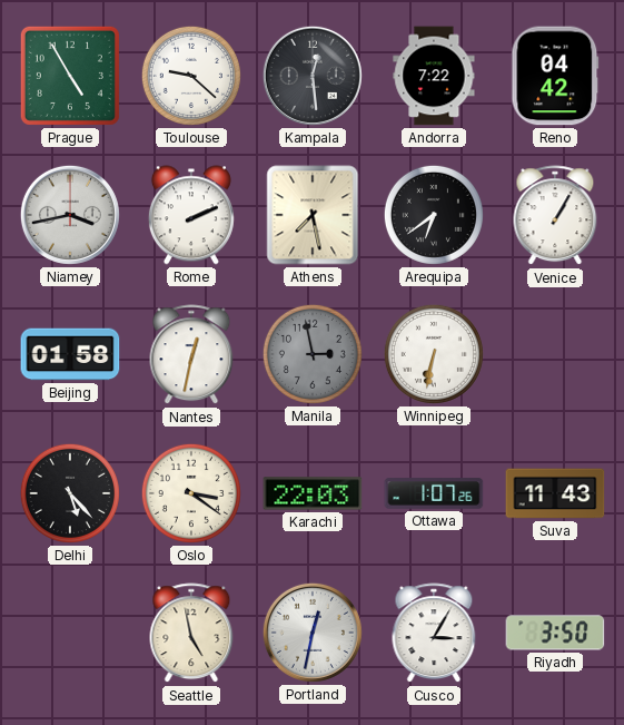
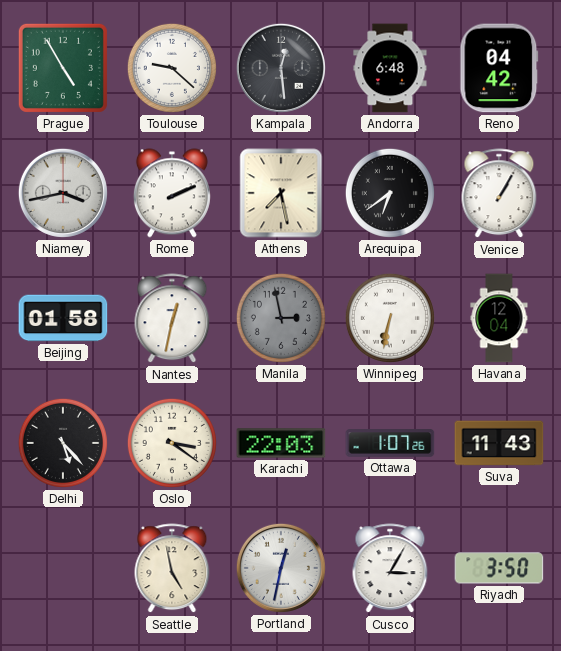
Andorra: 7:22 -> 6:48
Havana: none -> 12:04
